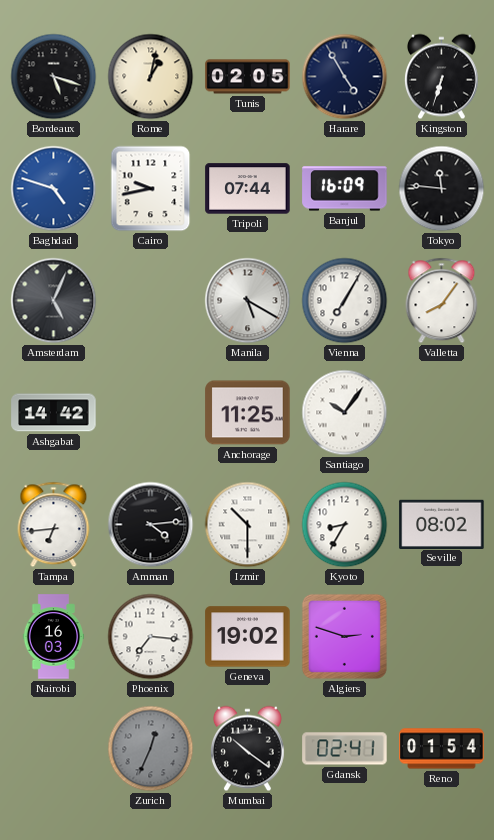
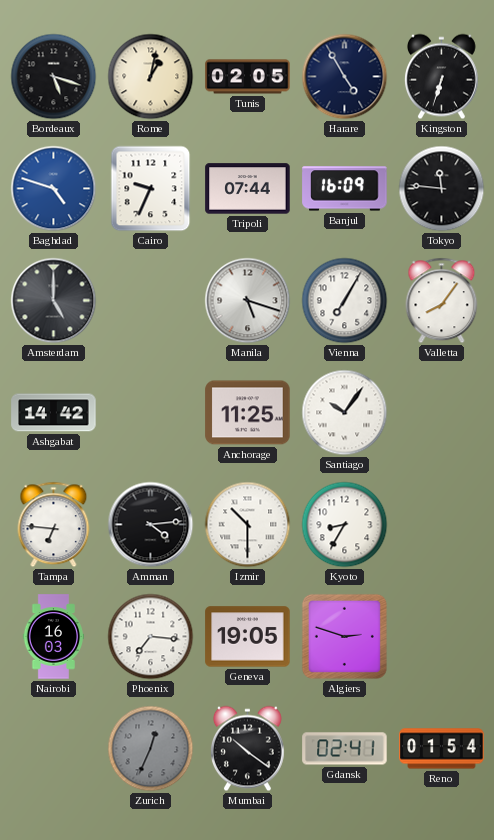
Cairo: 9:43 -> 9:34
Amsterdam: 5:04 -> 5:00
Manila: 5:20 -> 5:18
Tampa: 6:44 -> 6:46
Seville: 08:02 -> none
Geneva: 19:02 -> 19:05
